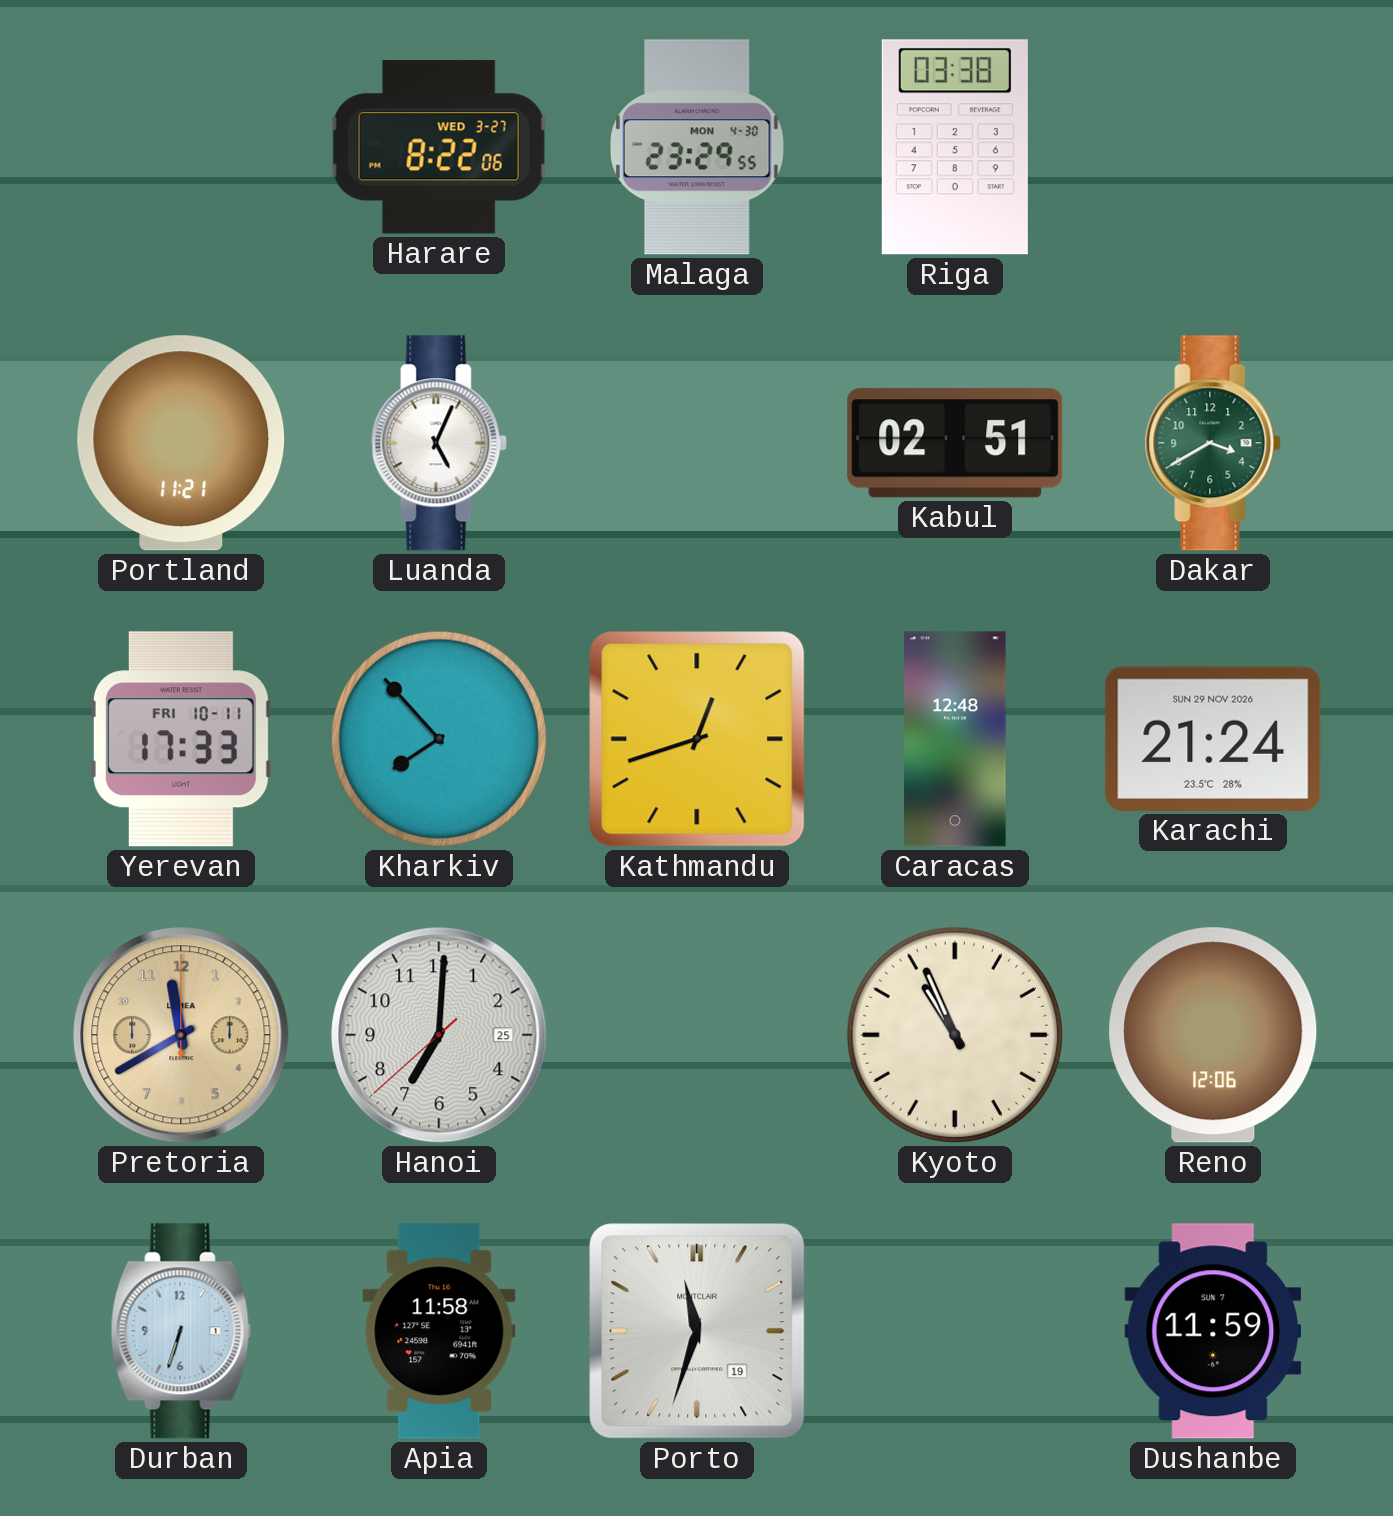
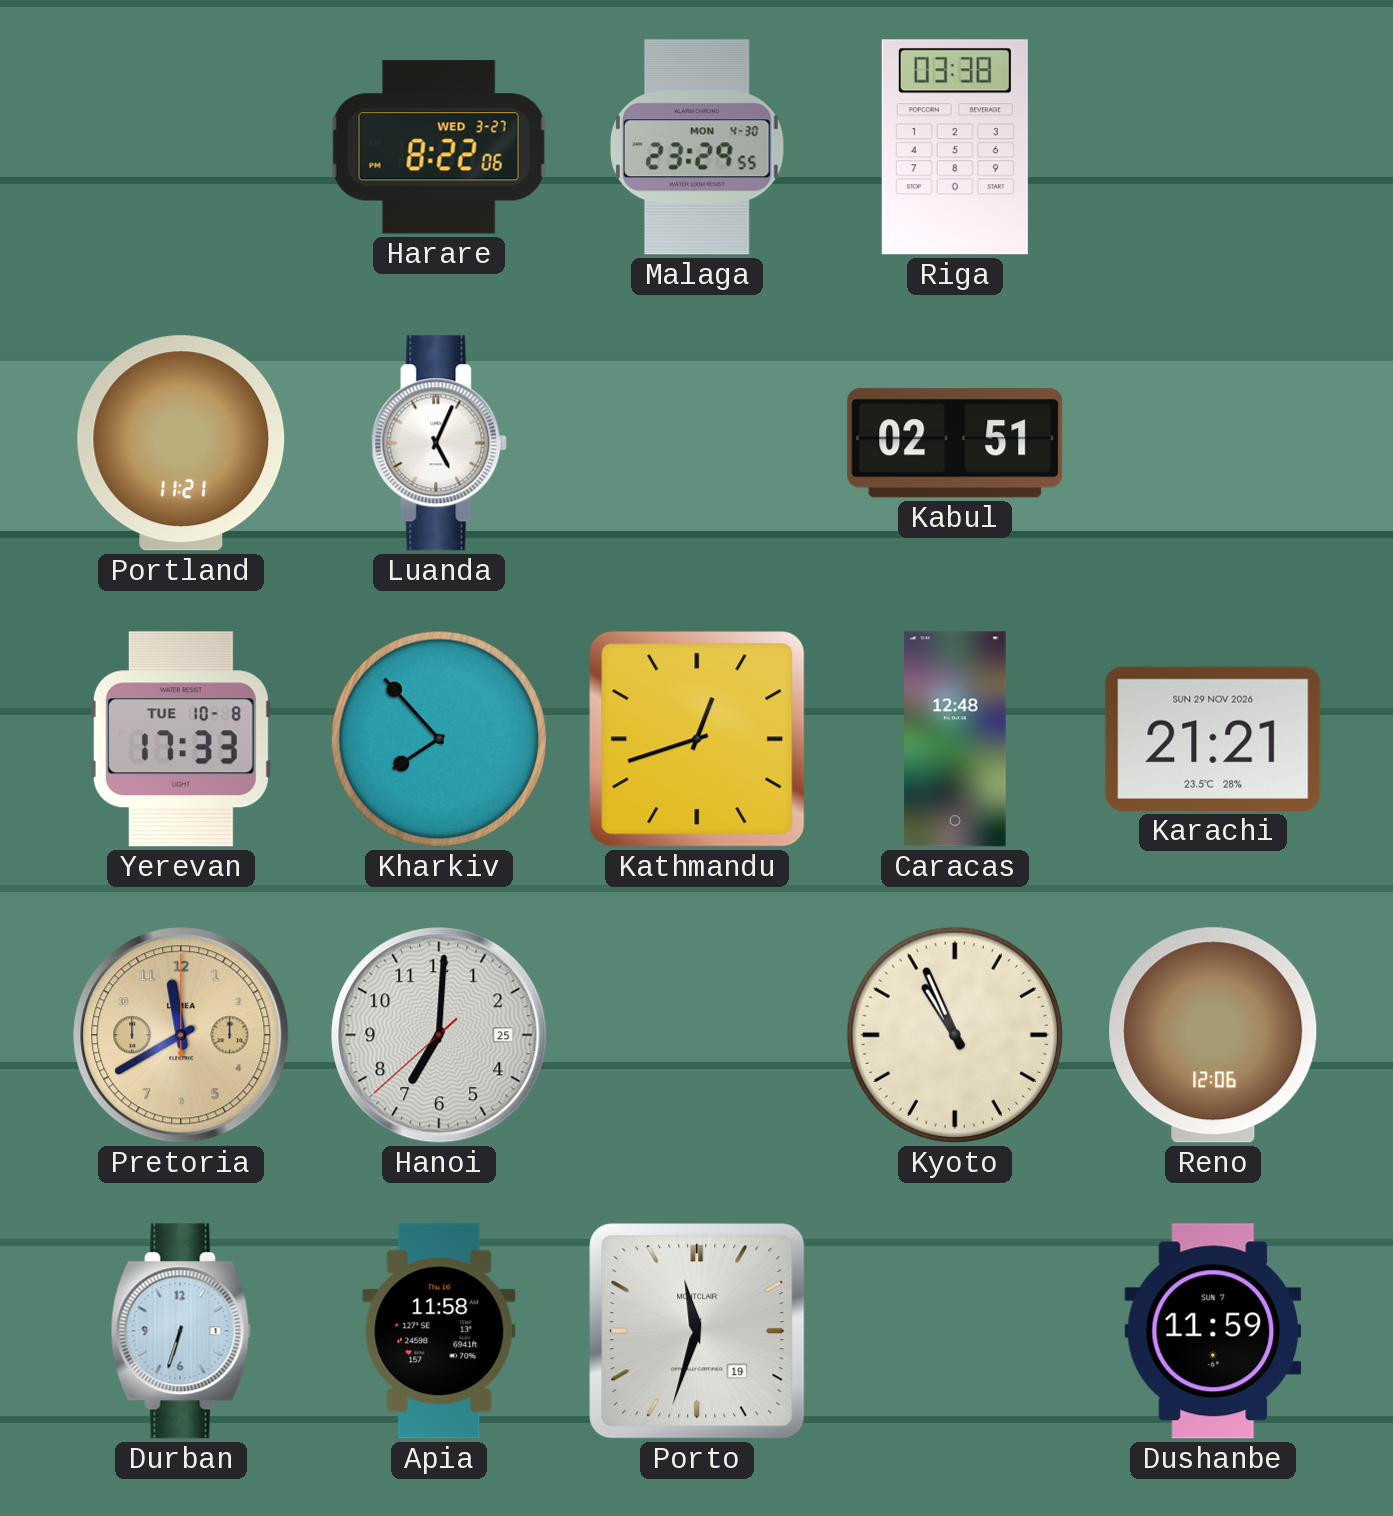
Dakar: 3:40 -> none
Yerevan date: FRI 10-11 -> TUE 10-8
Karachi: 21:24 -> 21:21
